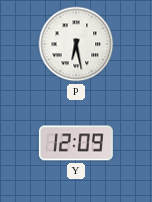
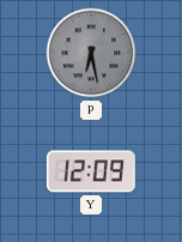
P dial: white -> grey
